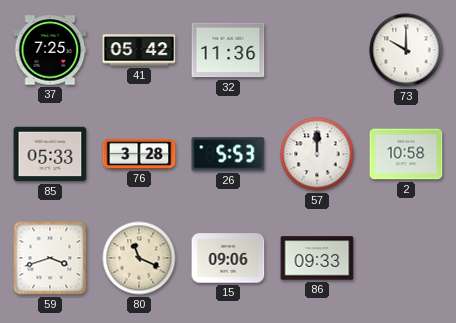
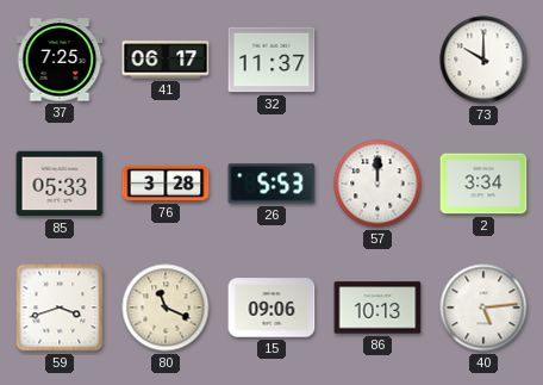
41: 05:42 -> 06:17
32: 11:36 -> 11:37
2: 10:58 -> 3:34
86: 09:33 -> 10:13
40: none -> 5:14
